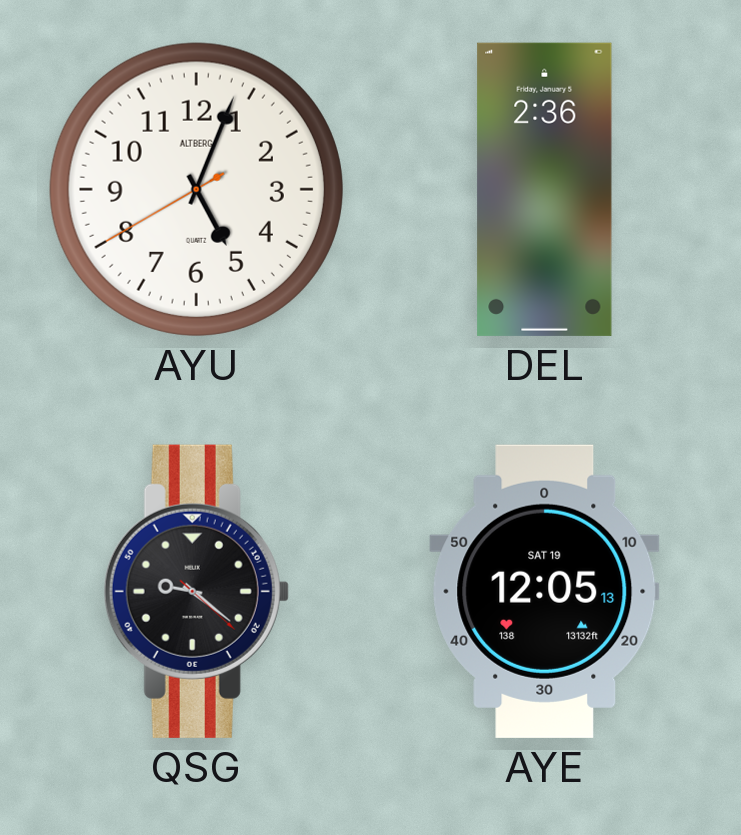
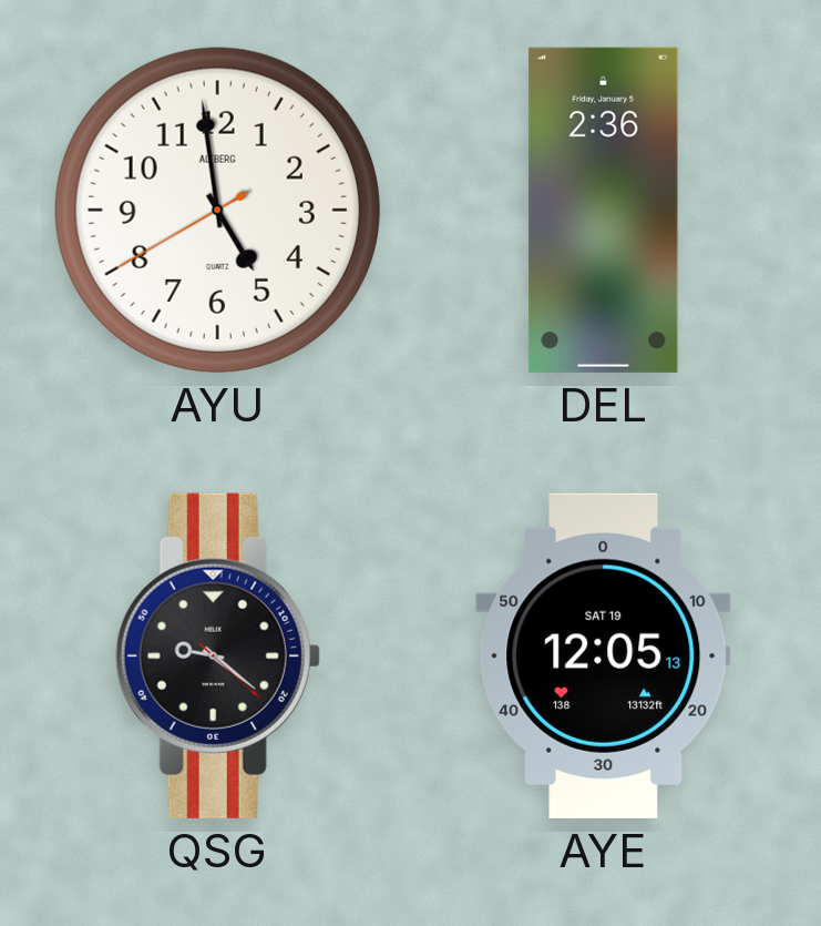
AYU: 5:03 -> 4:58
